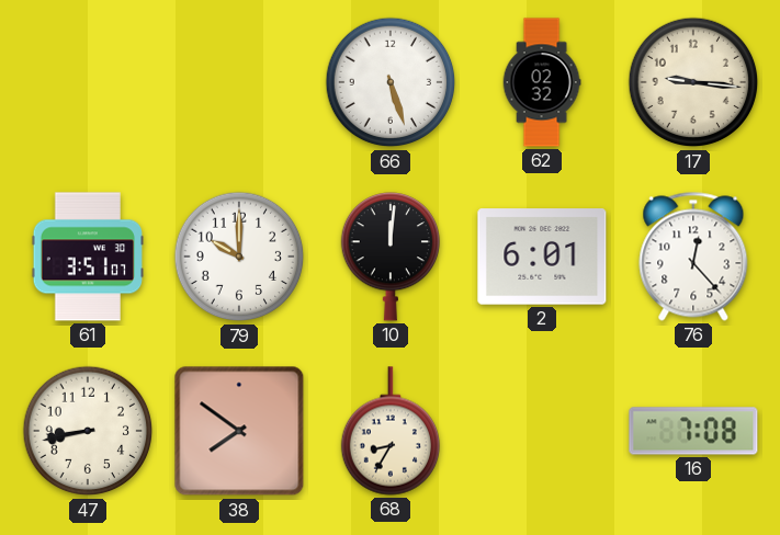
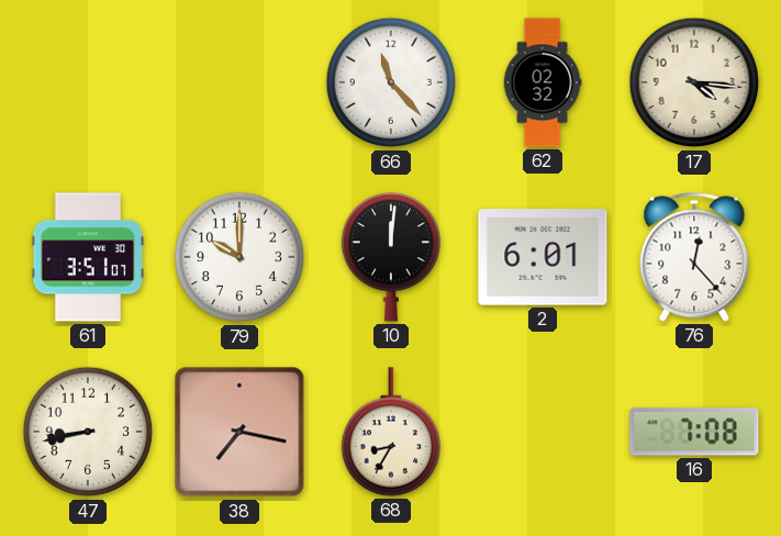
66: 5:27 -> 11:23
17: 9:16 -> 4:16
38: 7:51 -> 7:17
